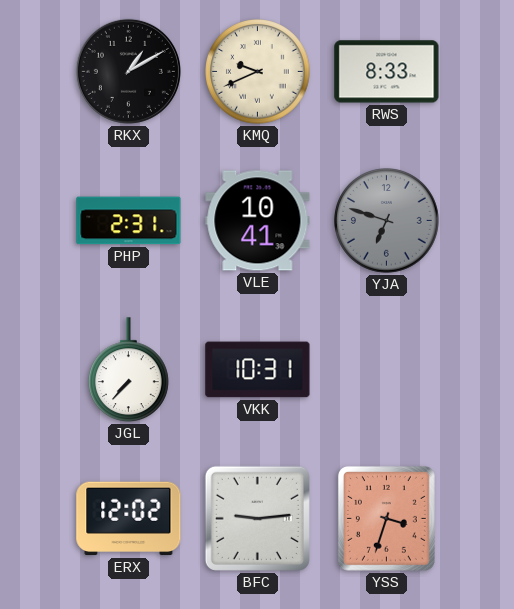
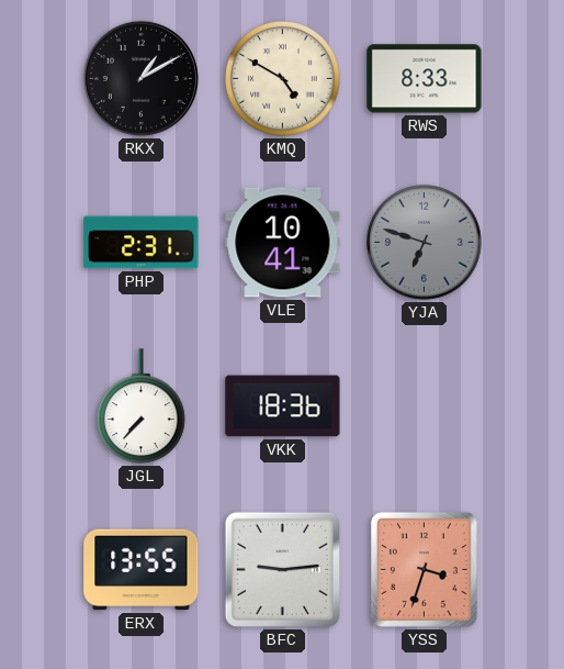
KMQ: 9:41 -> 4:50
VKK: 10:31 -> 18:36
ERX: 12:02 -> 13:55
